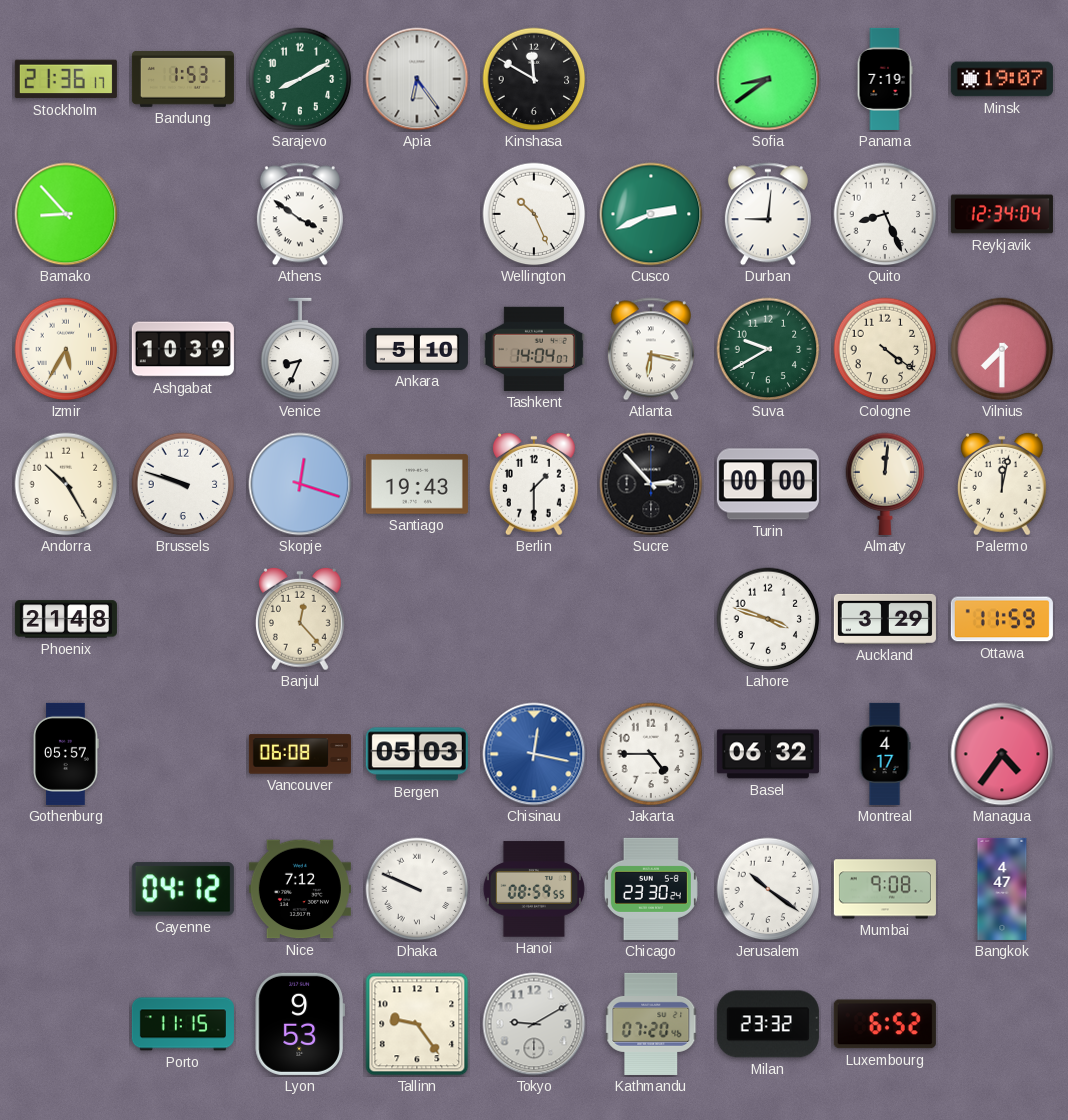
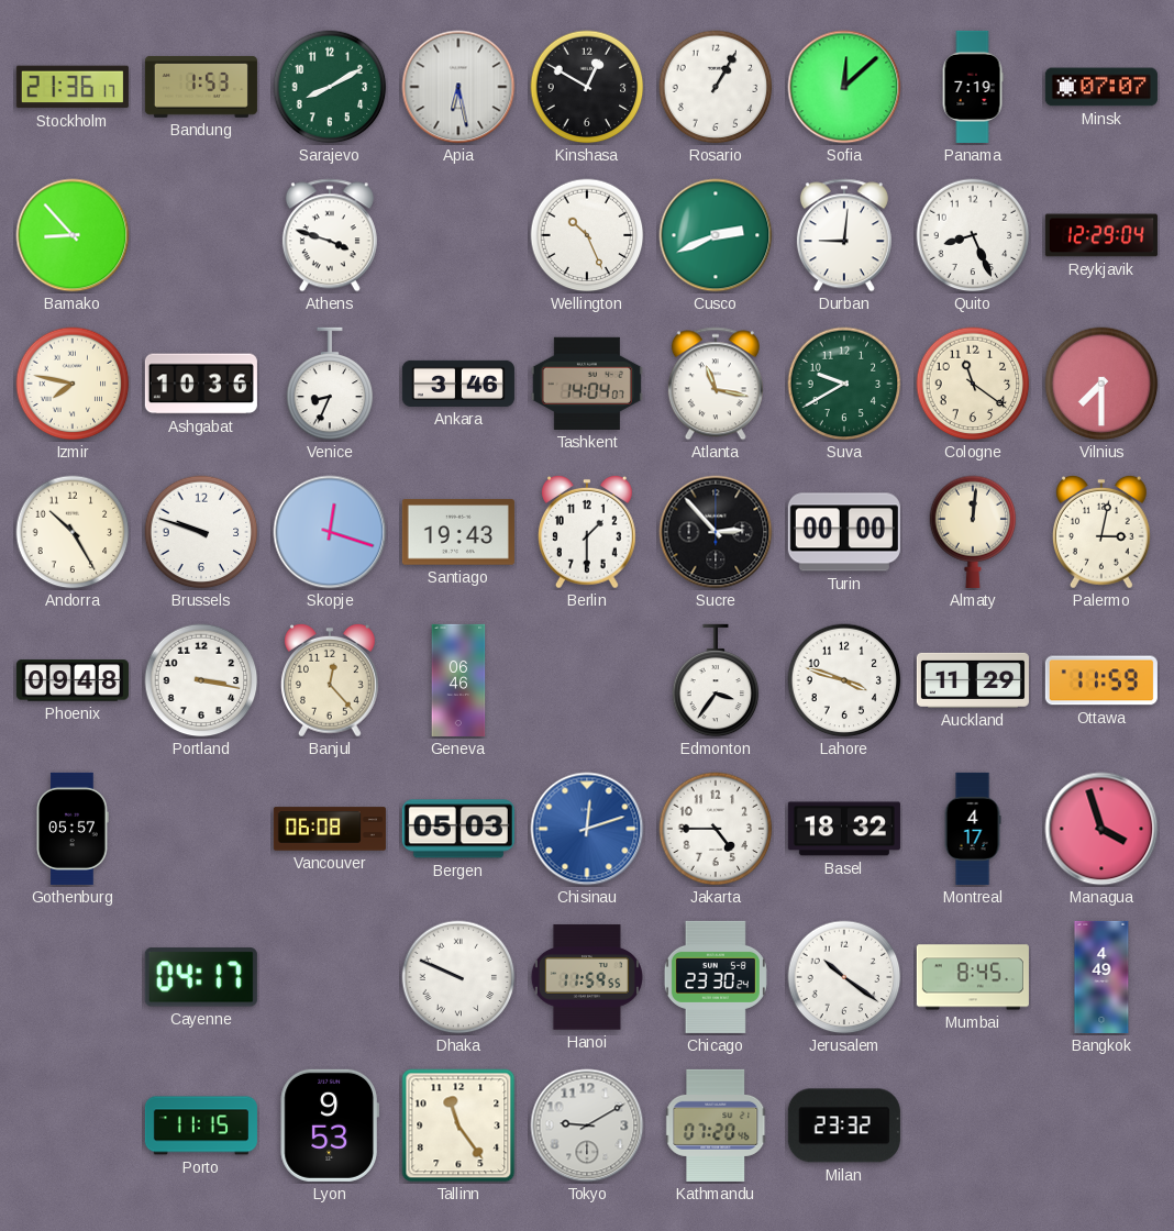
Apia: 6:24 -> 6:28
Kinshasa: 11:50 -> 12:50
Rosario: none -> 1:05
Sofia: 8:39 -> 12:08
Minsk: 19:07 -> 07:07
Athens: 3:51 -> 3:48
Reykjavik: 12:34 -> 12:29
Izmir: 5:35 -> 7:47
Ashgabat: 10:39 -> 10:36
Ankara: 5:10 -> 3:46
Atlanta: 6:17 -> 11:17
Cologne: 4:21 -> 11:21
Palermo: 12:02 -> 3:02
Phoenix: 21:48 -> 09:48
Portland: none -> 3:17
Geneva: none -> 06:46
Edmonton: none -> 3:36
Auckland: 3:29 -> 11:29
Chisinau: 12:17 -> 12:12
Basel: 06:32 -> 18:32
Managua: 4:36 -> 3:57
Cayenne: 04:12 -> 04:17
Nice: 7:12 -> none
Hanoi: 08:59 -> 11:59
Mumbai: 9:08 -> 8:45
Bangkok: 4:47 -> 4:49
Tallinn: 9:24 -> 11:24
Luxembourg: 6:52 -> none
